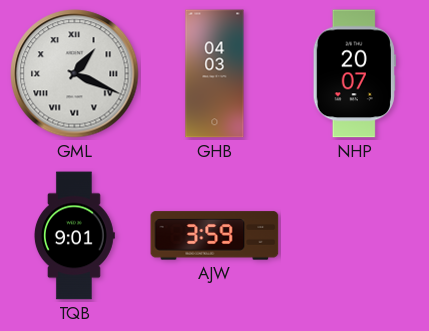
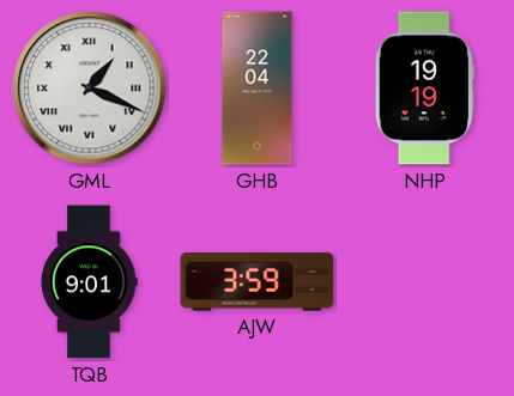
GHB: 04:03 -> 22:04
NHP: 20:07 -> 19:19
